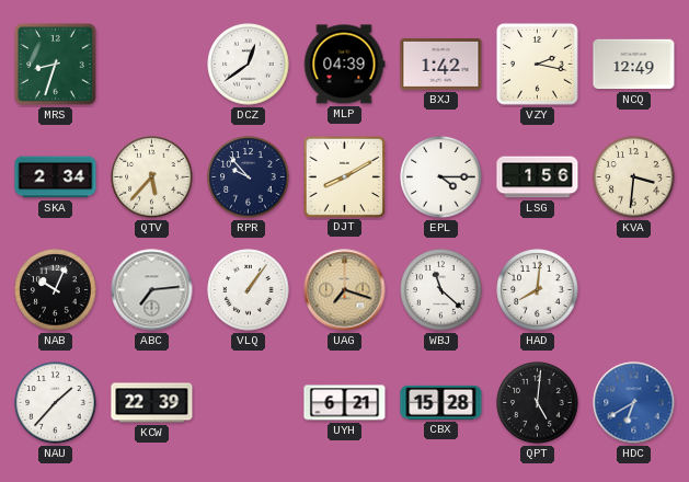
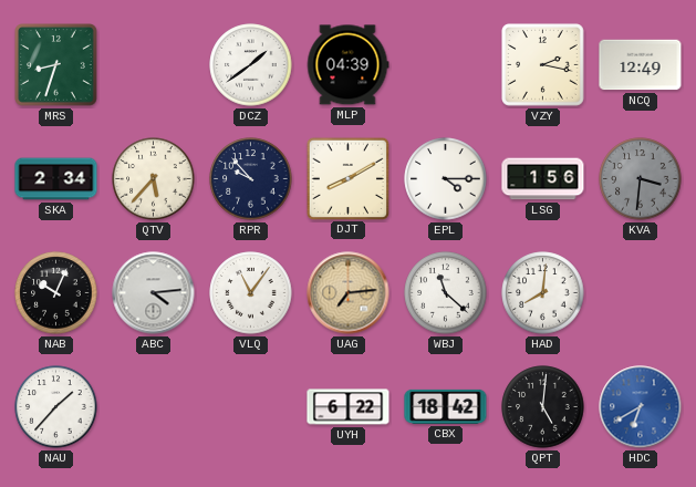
DCZ: 12:39 -> 1:39
BXJ: 1:42 -> none
KVA dial: cream -> grey
ABC: 7:14 -> 4:14
VLQ: 1:06 -> 11:06
UAG: 7:18 -> 7:14
KCW: 22:39 -> none
UYH: 6:21 -> 6:22
CBX: 15:28 -> 18:42
